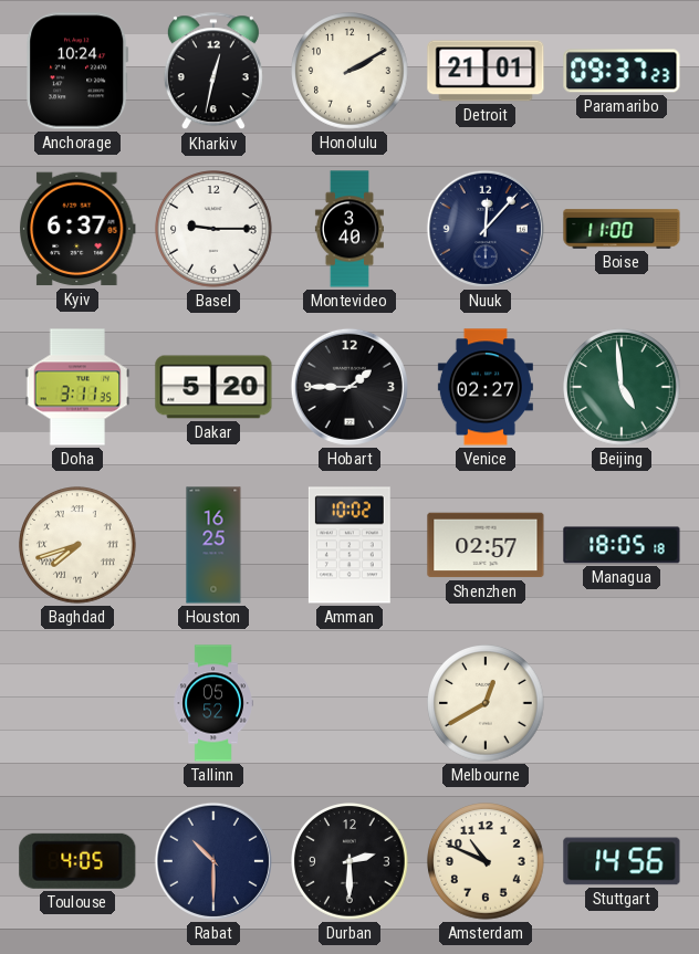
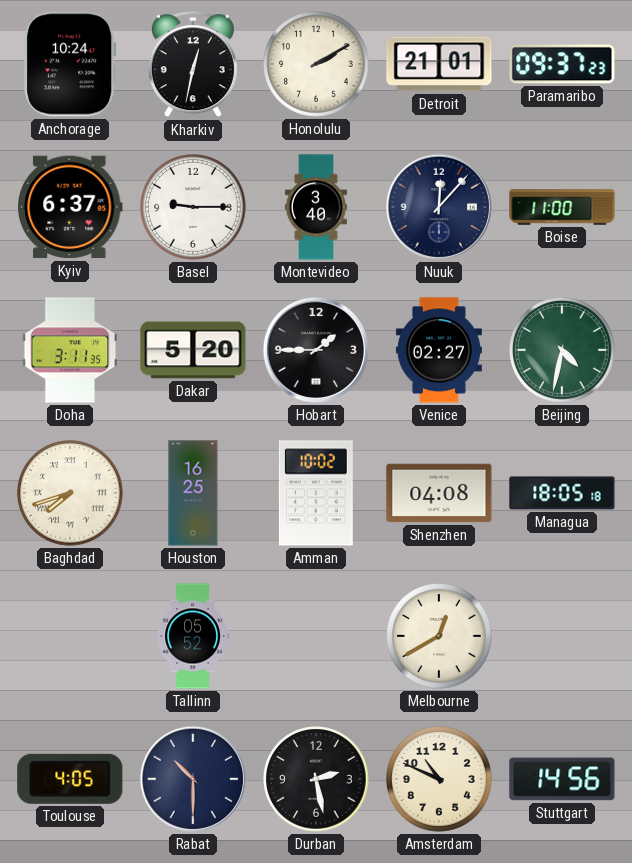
Beijing: 4:59 -> 4:32
Shenzhen: 02:57 -> 04:08
Durban: 2:30 -> 2:28
